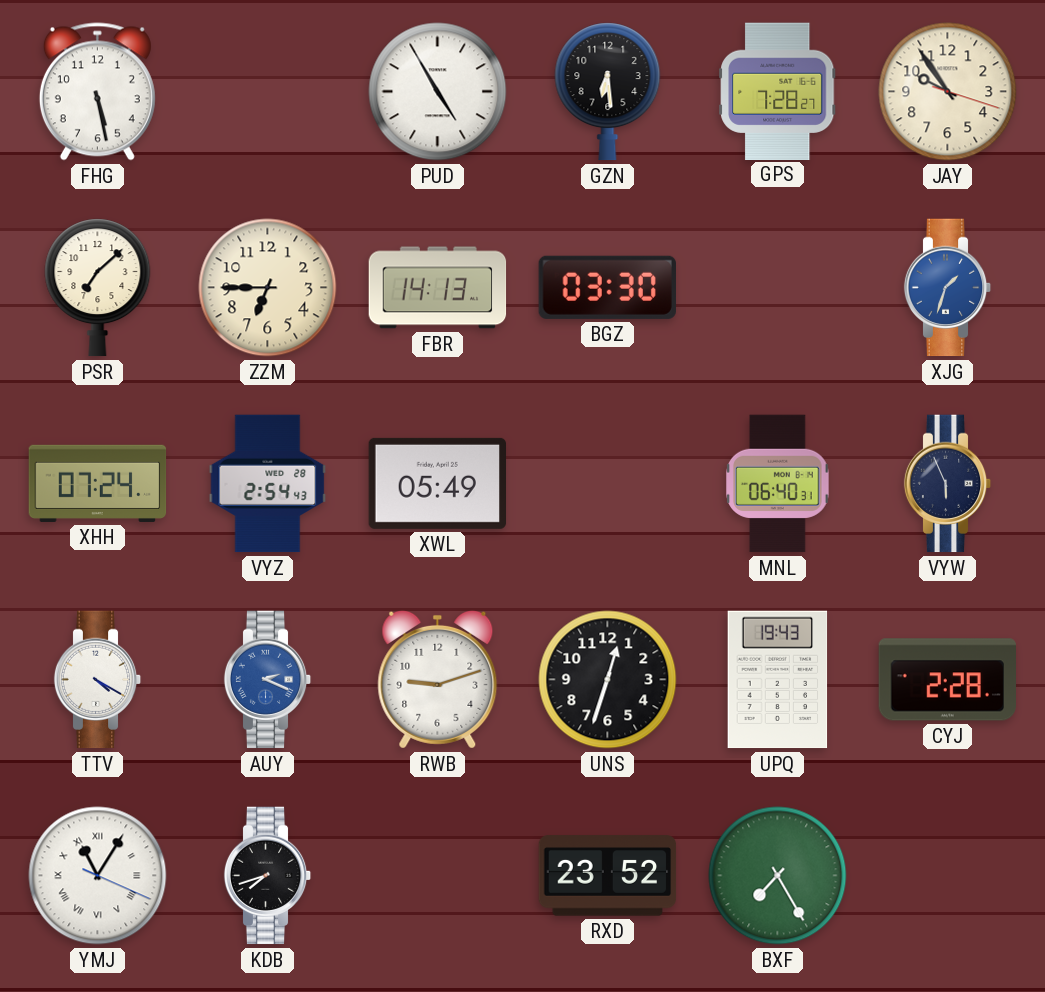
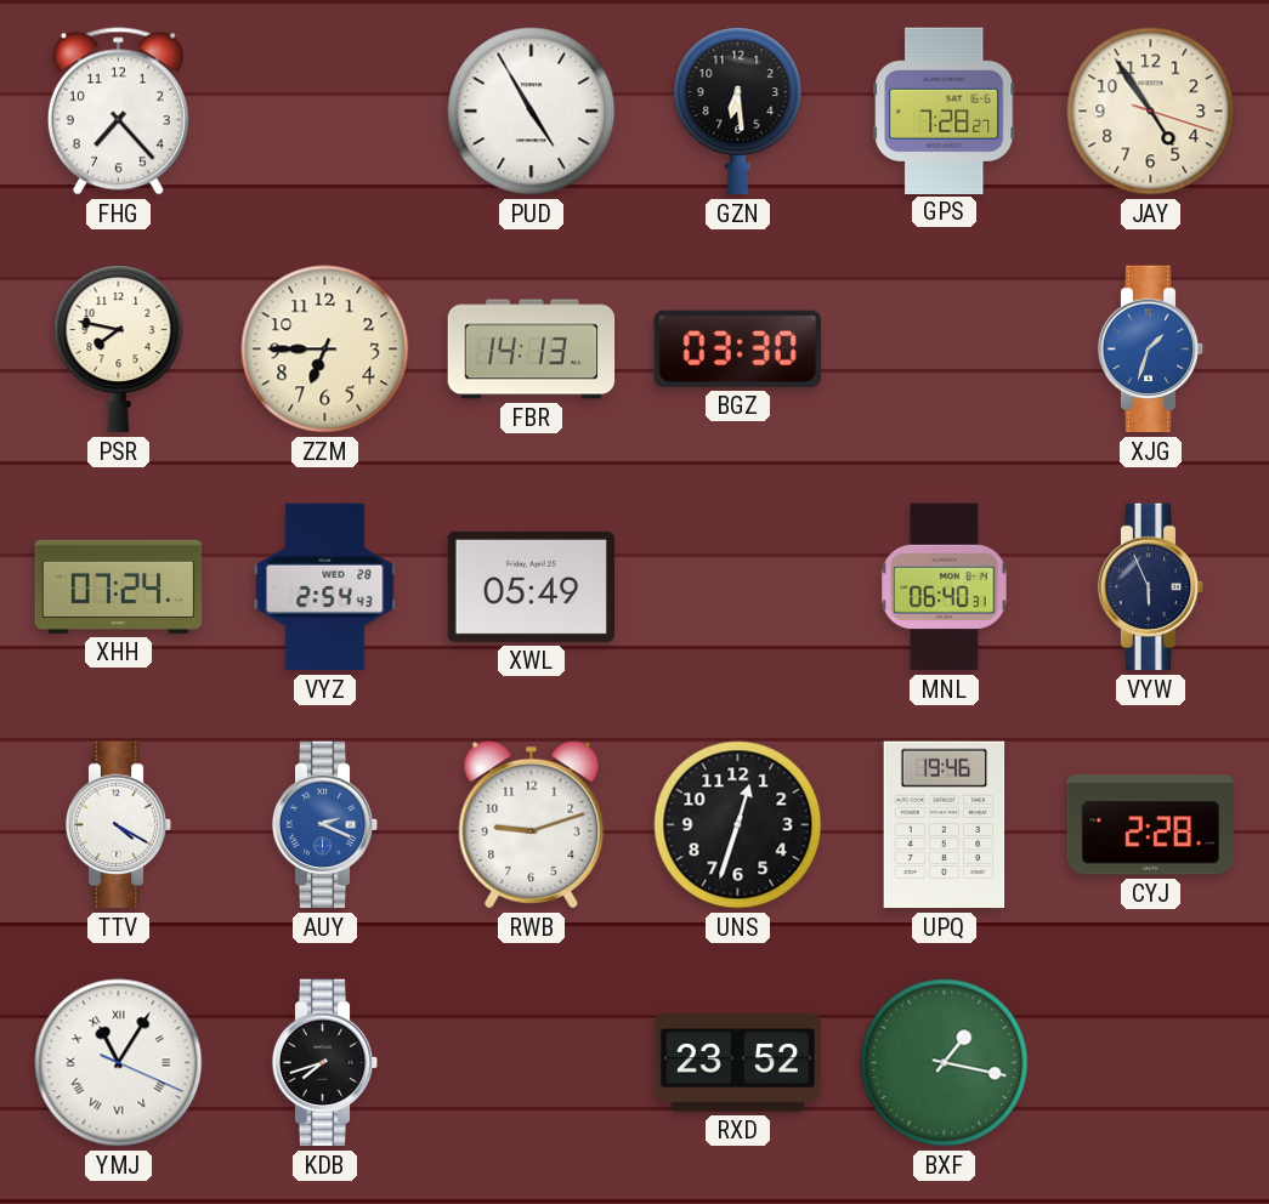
FHG: 5:28 -> 7:23
JAY: 9:54 -> 4:54
PSR: 7:08 -> 7:47
UPQ: 19:43 -> 19:46
BXF: 7:25 -> 1:17
